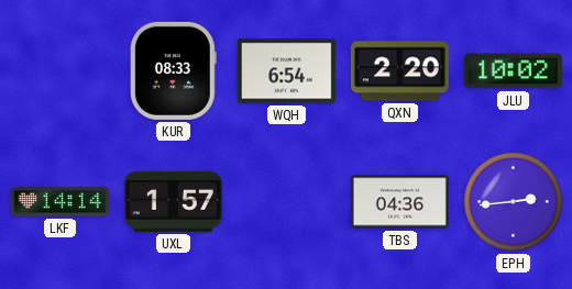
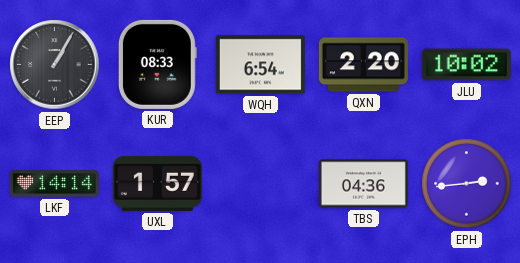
EEP: none -> 1:05
